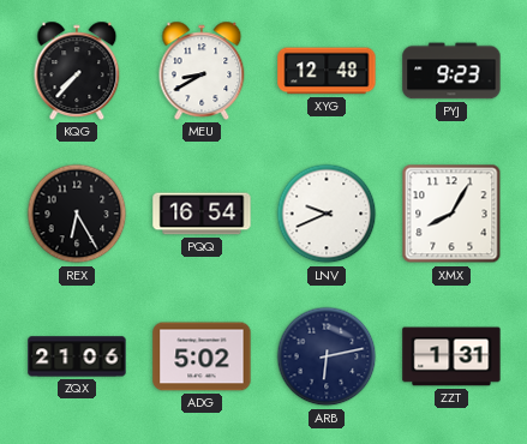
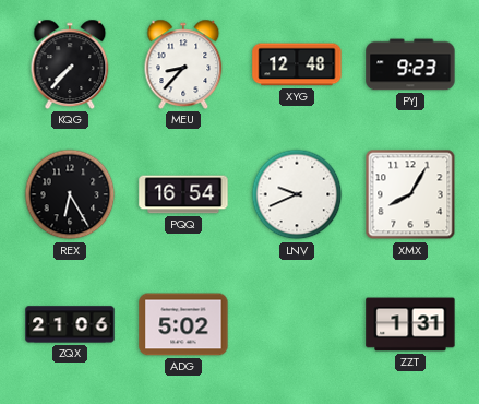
MEU: 8:40 -> 8:37
ARB: 6:13 -> none
